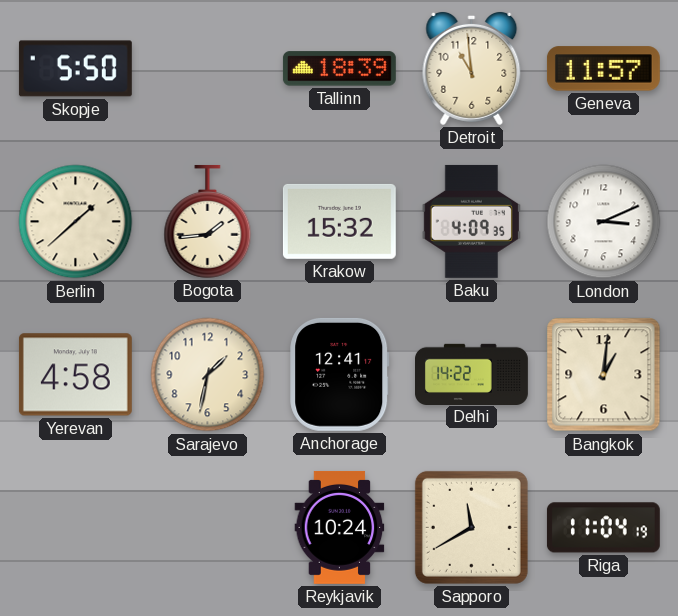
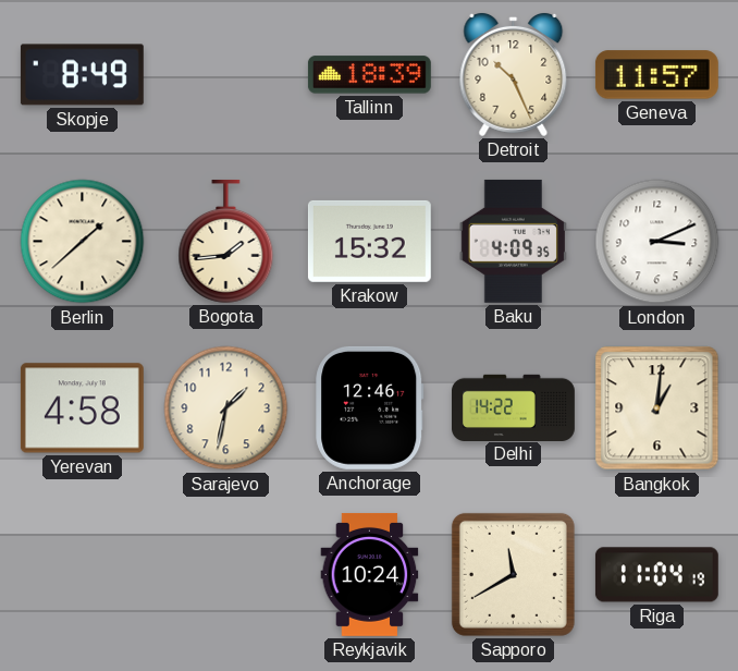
Skopje: 5:50 -> 8:49
Detroit: 10:59 -> 10:26
Anchorage: 12:41 -> 12:46
